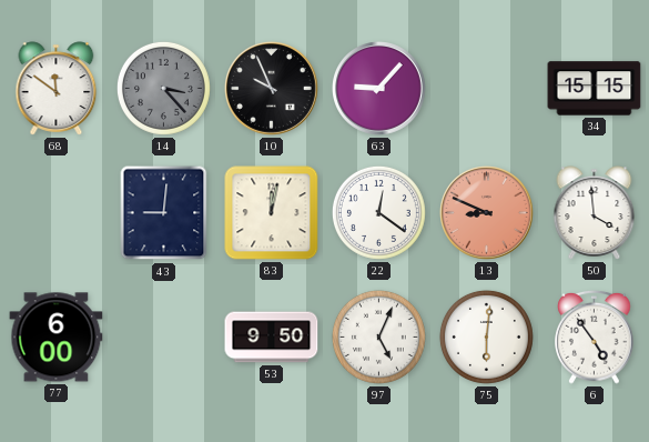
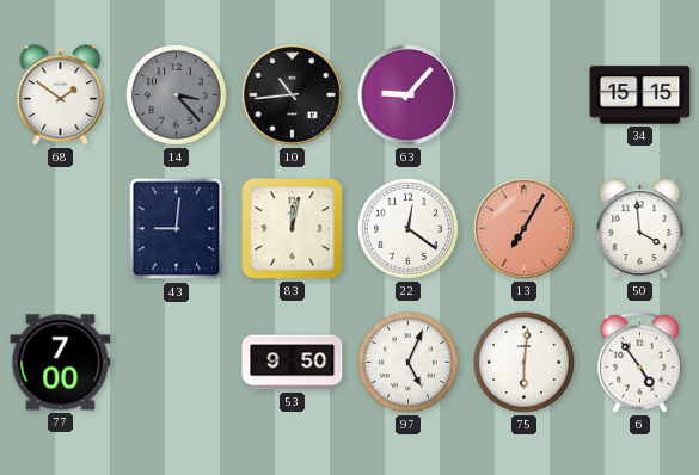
68: 11:51 -> 1:51
10: 9:56 -> 10:44
13: 8:49 -> 7:05
77: 6:00 -> 7:00
